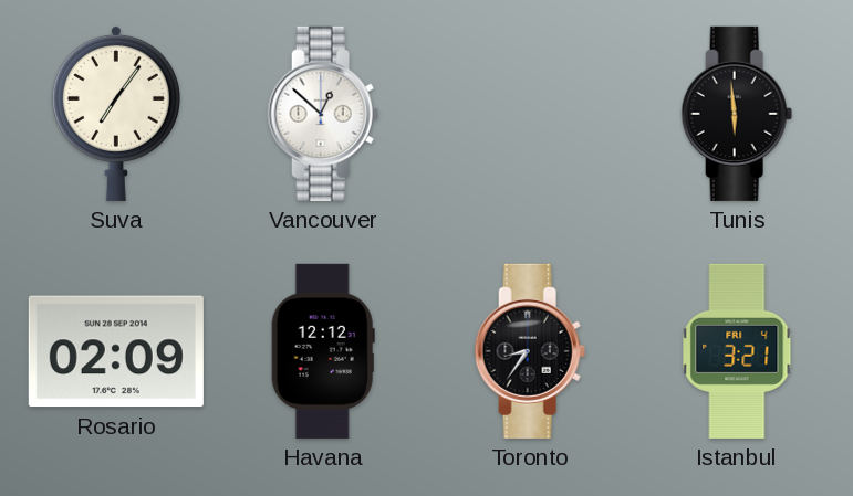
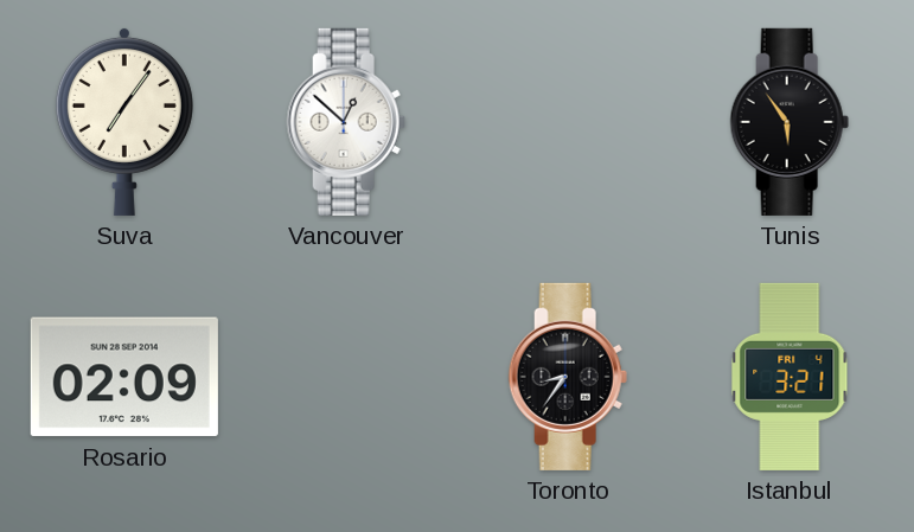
Tunis: 5:59 -> 5:54
Havana: 12:12 -> none
